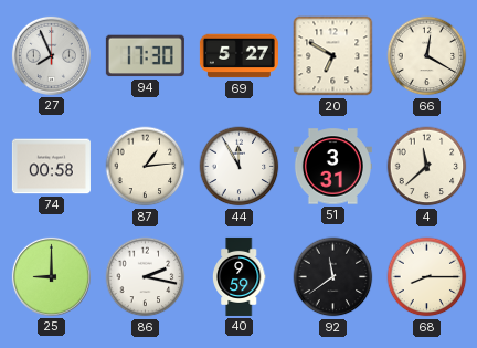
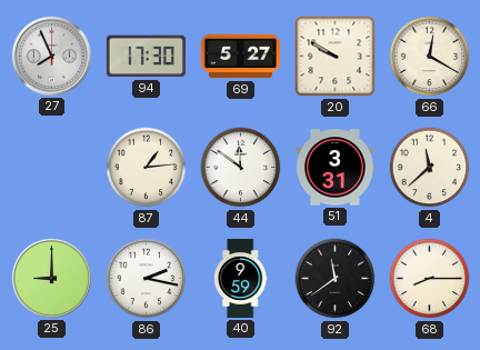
20: 6:50 -> 9:50
74: 00:58 -> none
44: 11:55 -> 11:51
